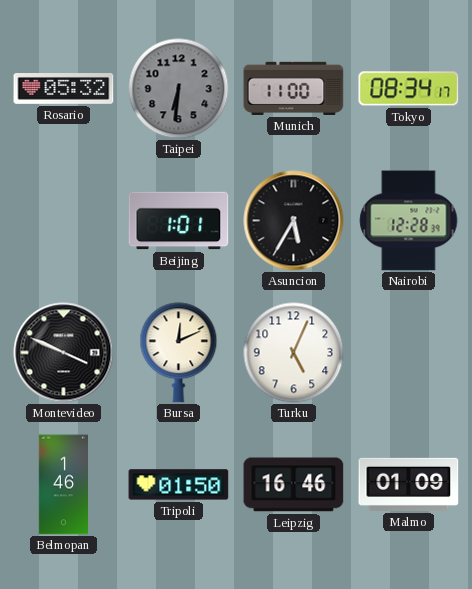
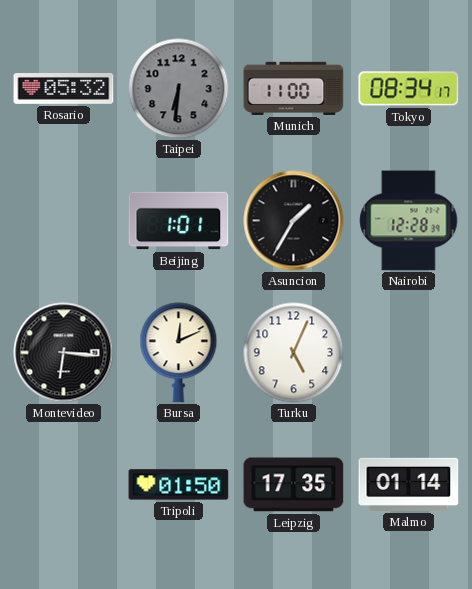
Asuncion: 5:35 -> 1:35
Montevideo: 3:49 -> 6:16
Belmopan: 1:46 -> none
Leipzig: 16:46 -> 17:35
Malmo: 01:09 -> 01:14
